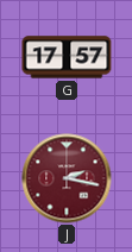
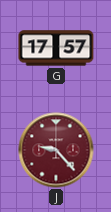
J: 2:17 -> 9:23
